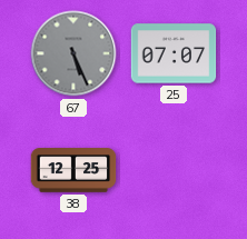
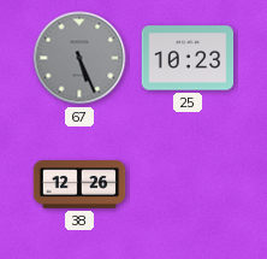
25: 07:07 -> 10:23
38: 12:25 -> 12:26
